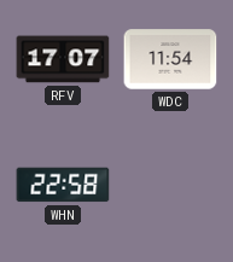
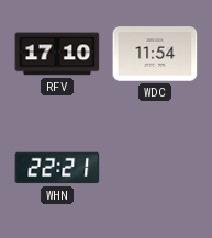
RFV: 17:07 -> 17:10
WHN: 22:58 -> 22:21
